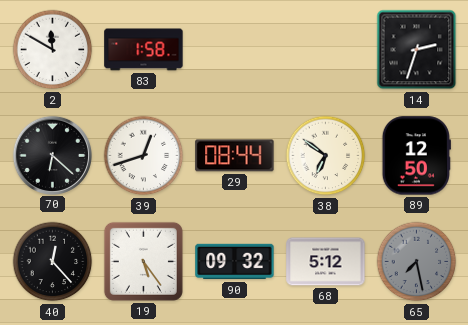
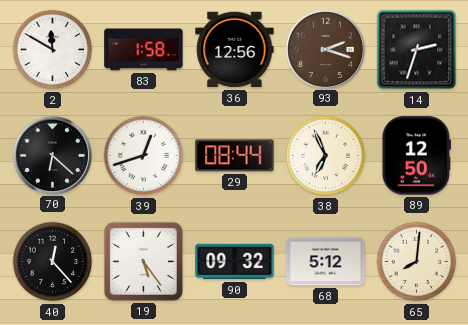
36: none -> 12:56
93: none -> 2:18
38: 6:51 -> 6:56
65: 7:28 -> 8:01
65 dial: grey -> cream
